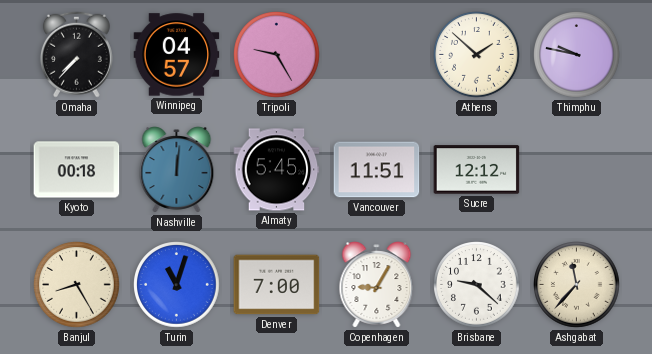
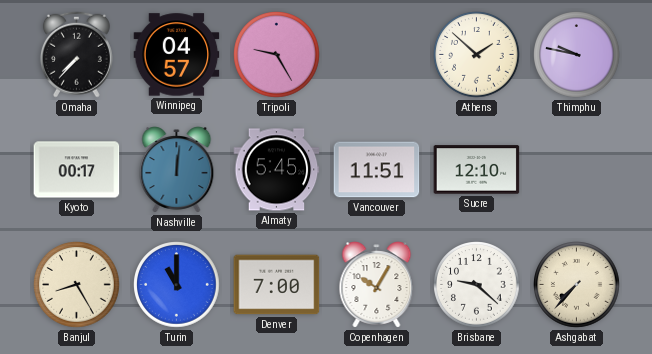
Kyoto: 00:18 -> 00:17
Sucre: 12:12 -> 12:10
Turin: 11:03 -> 11:00
Copenhagen: 9:05 -> 10:05
Ashgabat: 11:37 -> 7:37
